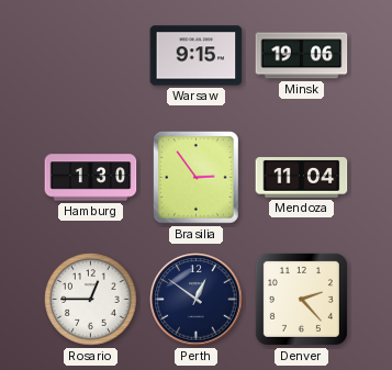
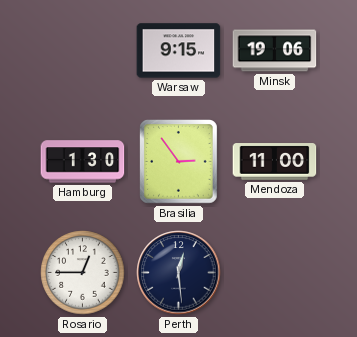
Mendoza: 11:04 -> 11:00
Perth: 12:51 -> 12:29
Denver: 2:23 -> none
